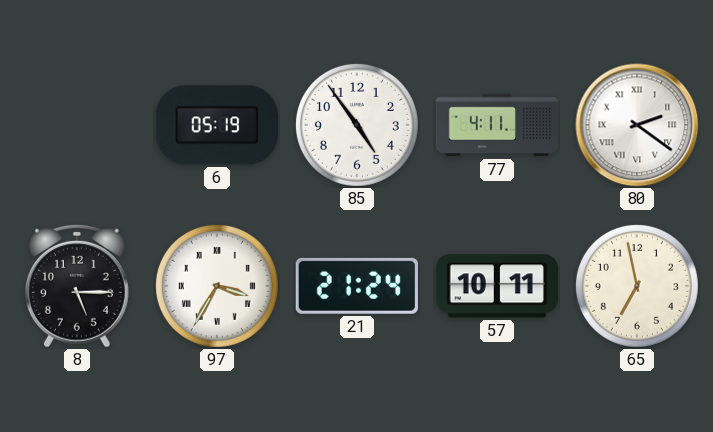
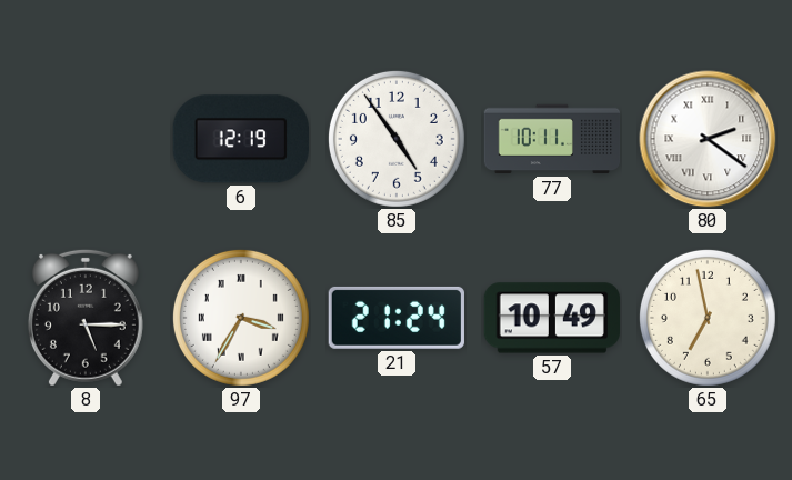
6: 05:19 -> 12:19
77: 4:11 -> 10:11
57: 10:11 -> 10:49
